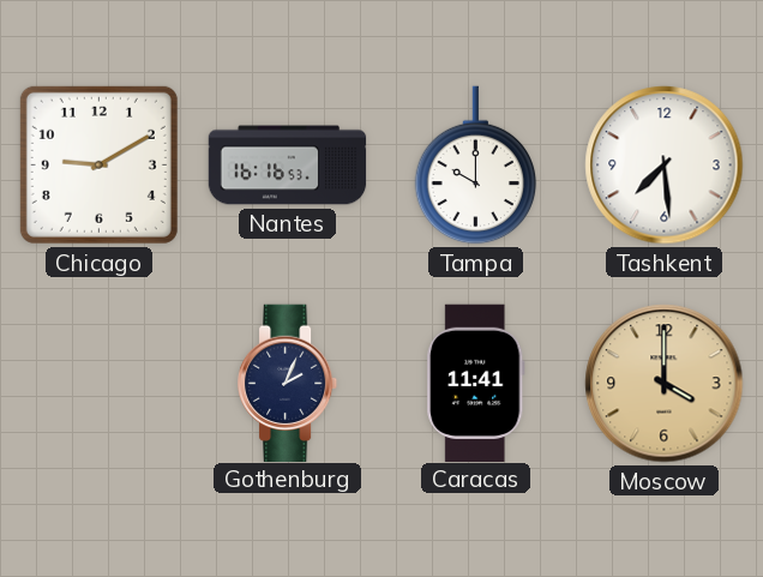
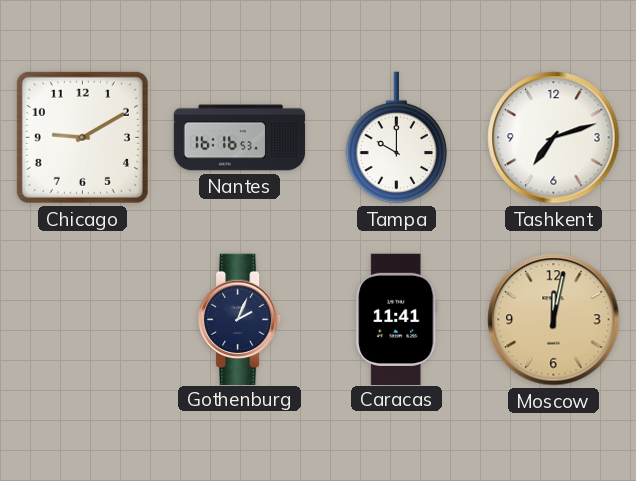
Tashkent: 7:29 -> 7:12
Moscow: 4:00 -> 12:02
